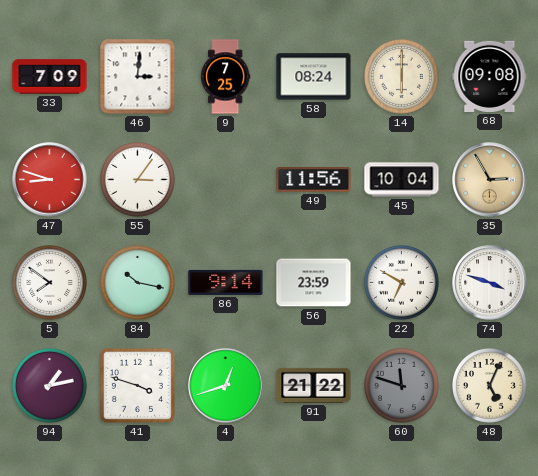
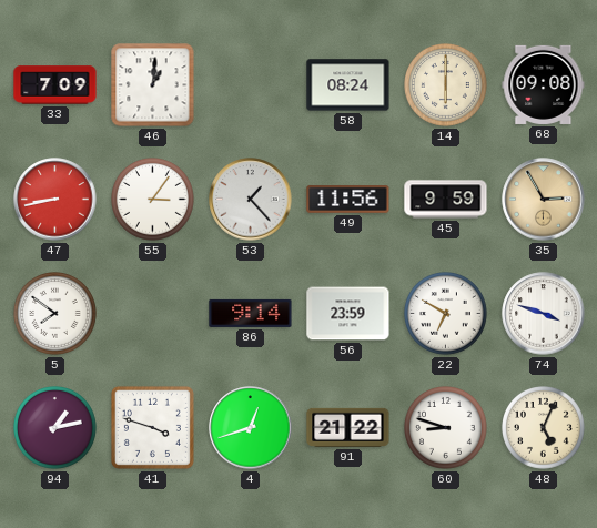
46: 3:01 -> 1:01
9: 7:25 -> none
47: 8:48 -> 8:43
53: none -> 1:23
45: 10:04 -> 9:59
84: 10:17 -> none
60: 11:48 -> 8:48
60 dial: grey -> white
